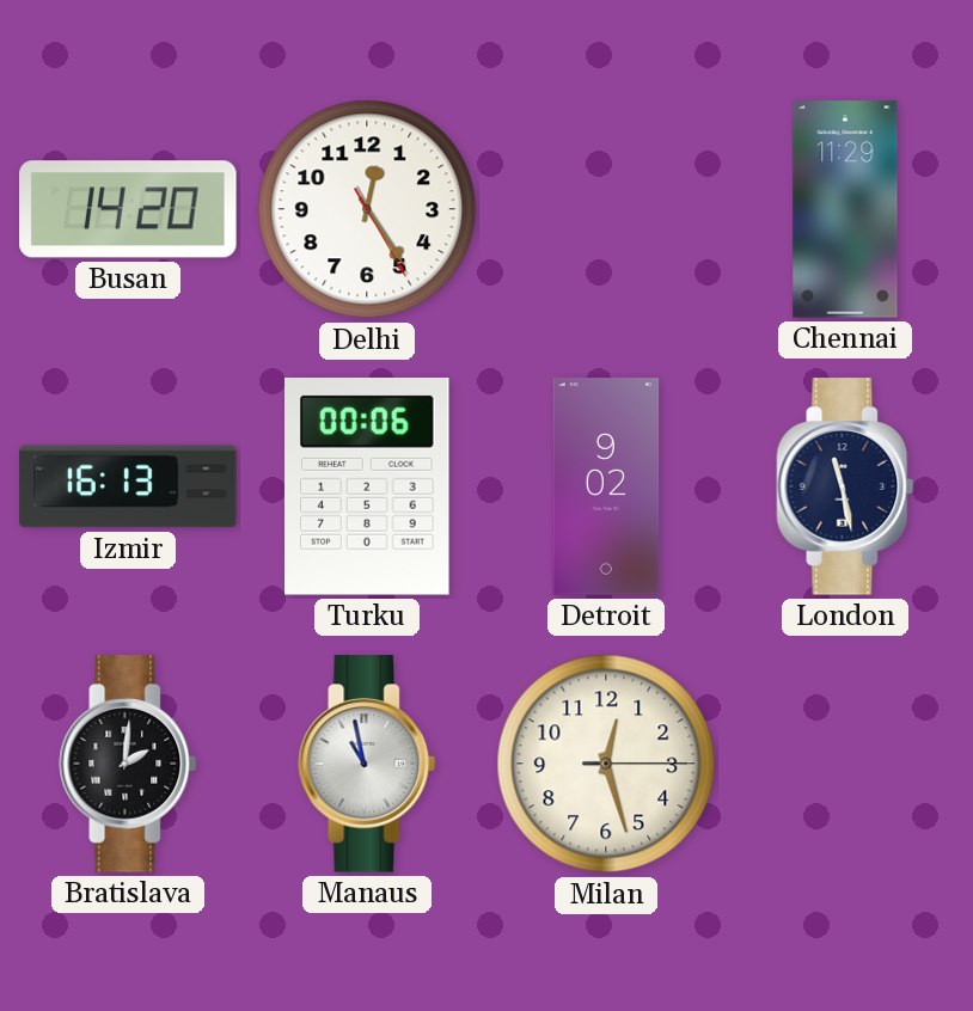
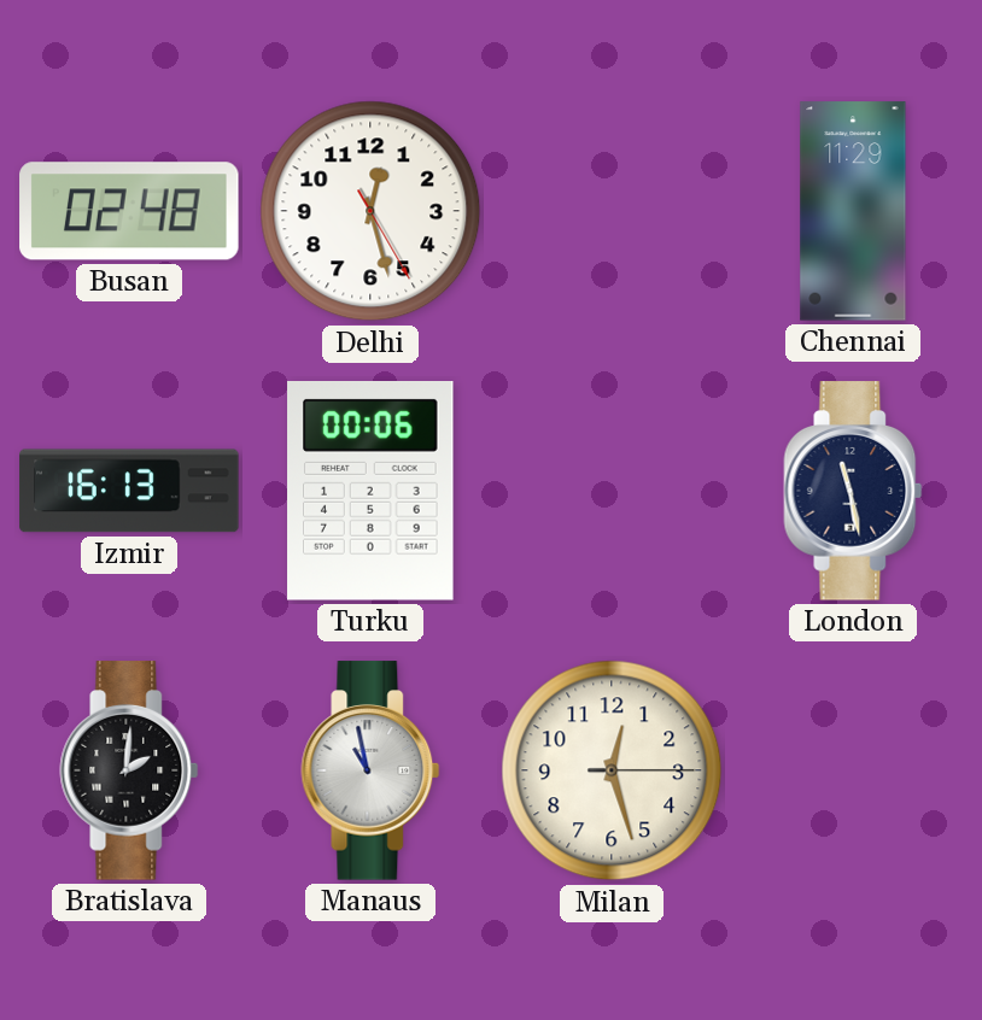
Busan: 14:20 -> 02:48
Delhi: 12:24 -> 12:27
Detroit: 9:02 -> none
